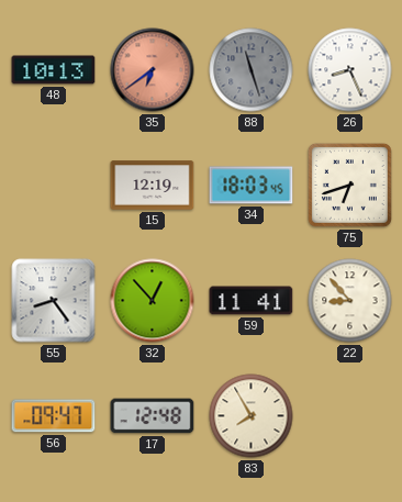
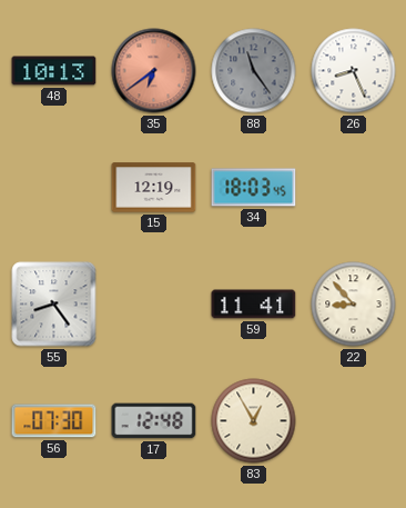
88: 11:27 -> 11:24
75: 6:42 -> none
32: 12:53 -> none
56: 09:47 -> 07:30
83: 7:55 -> 12:55
